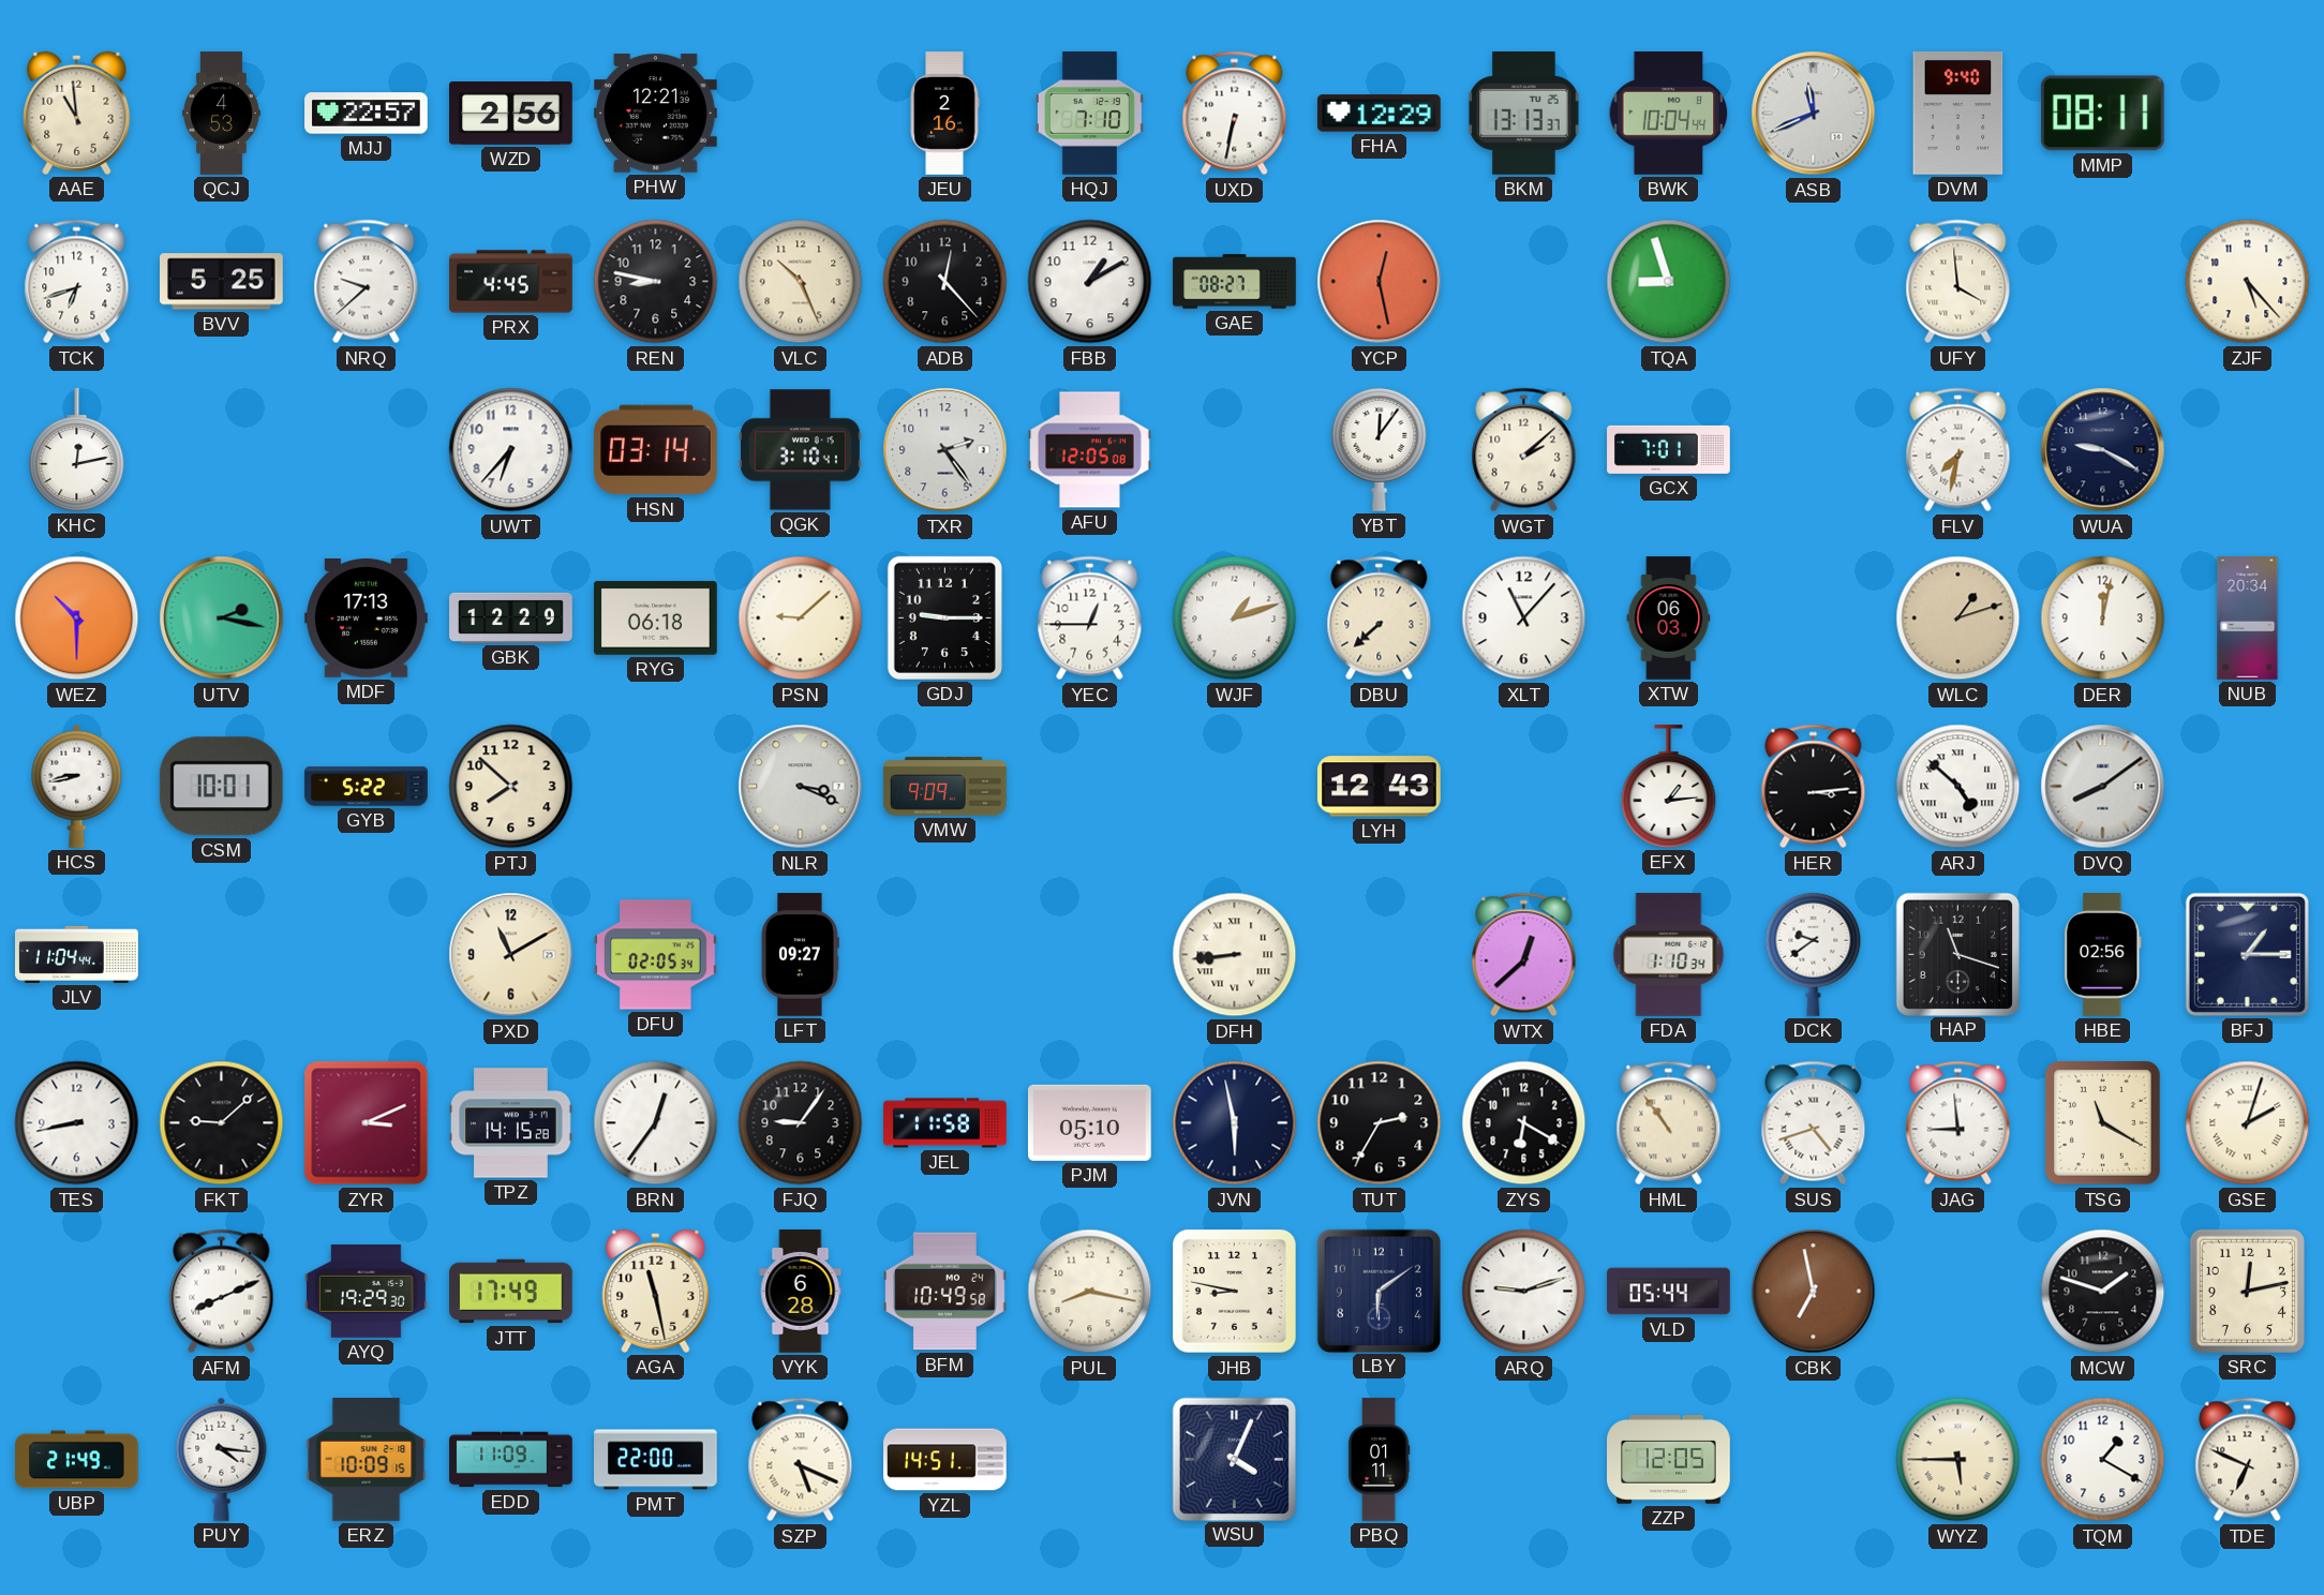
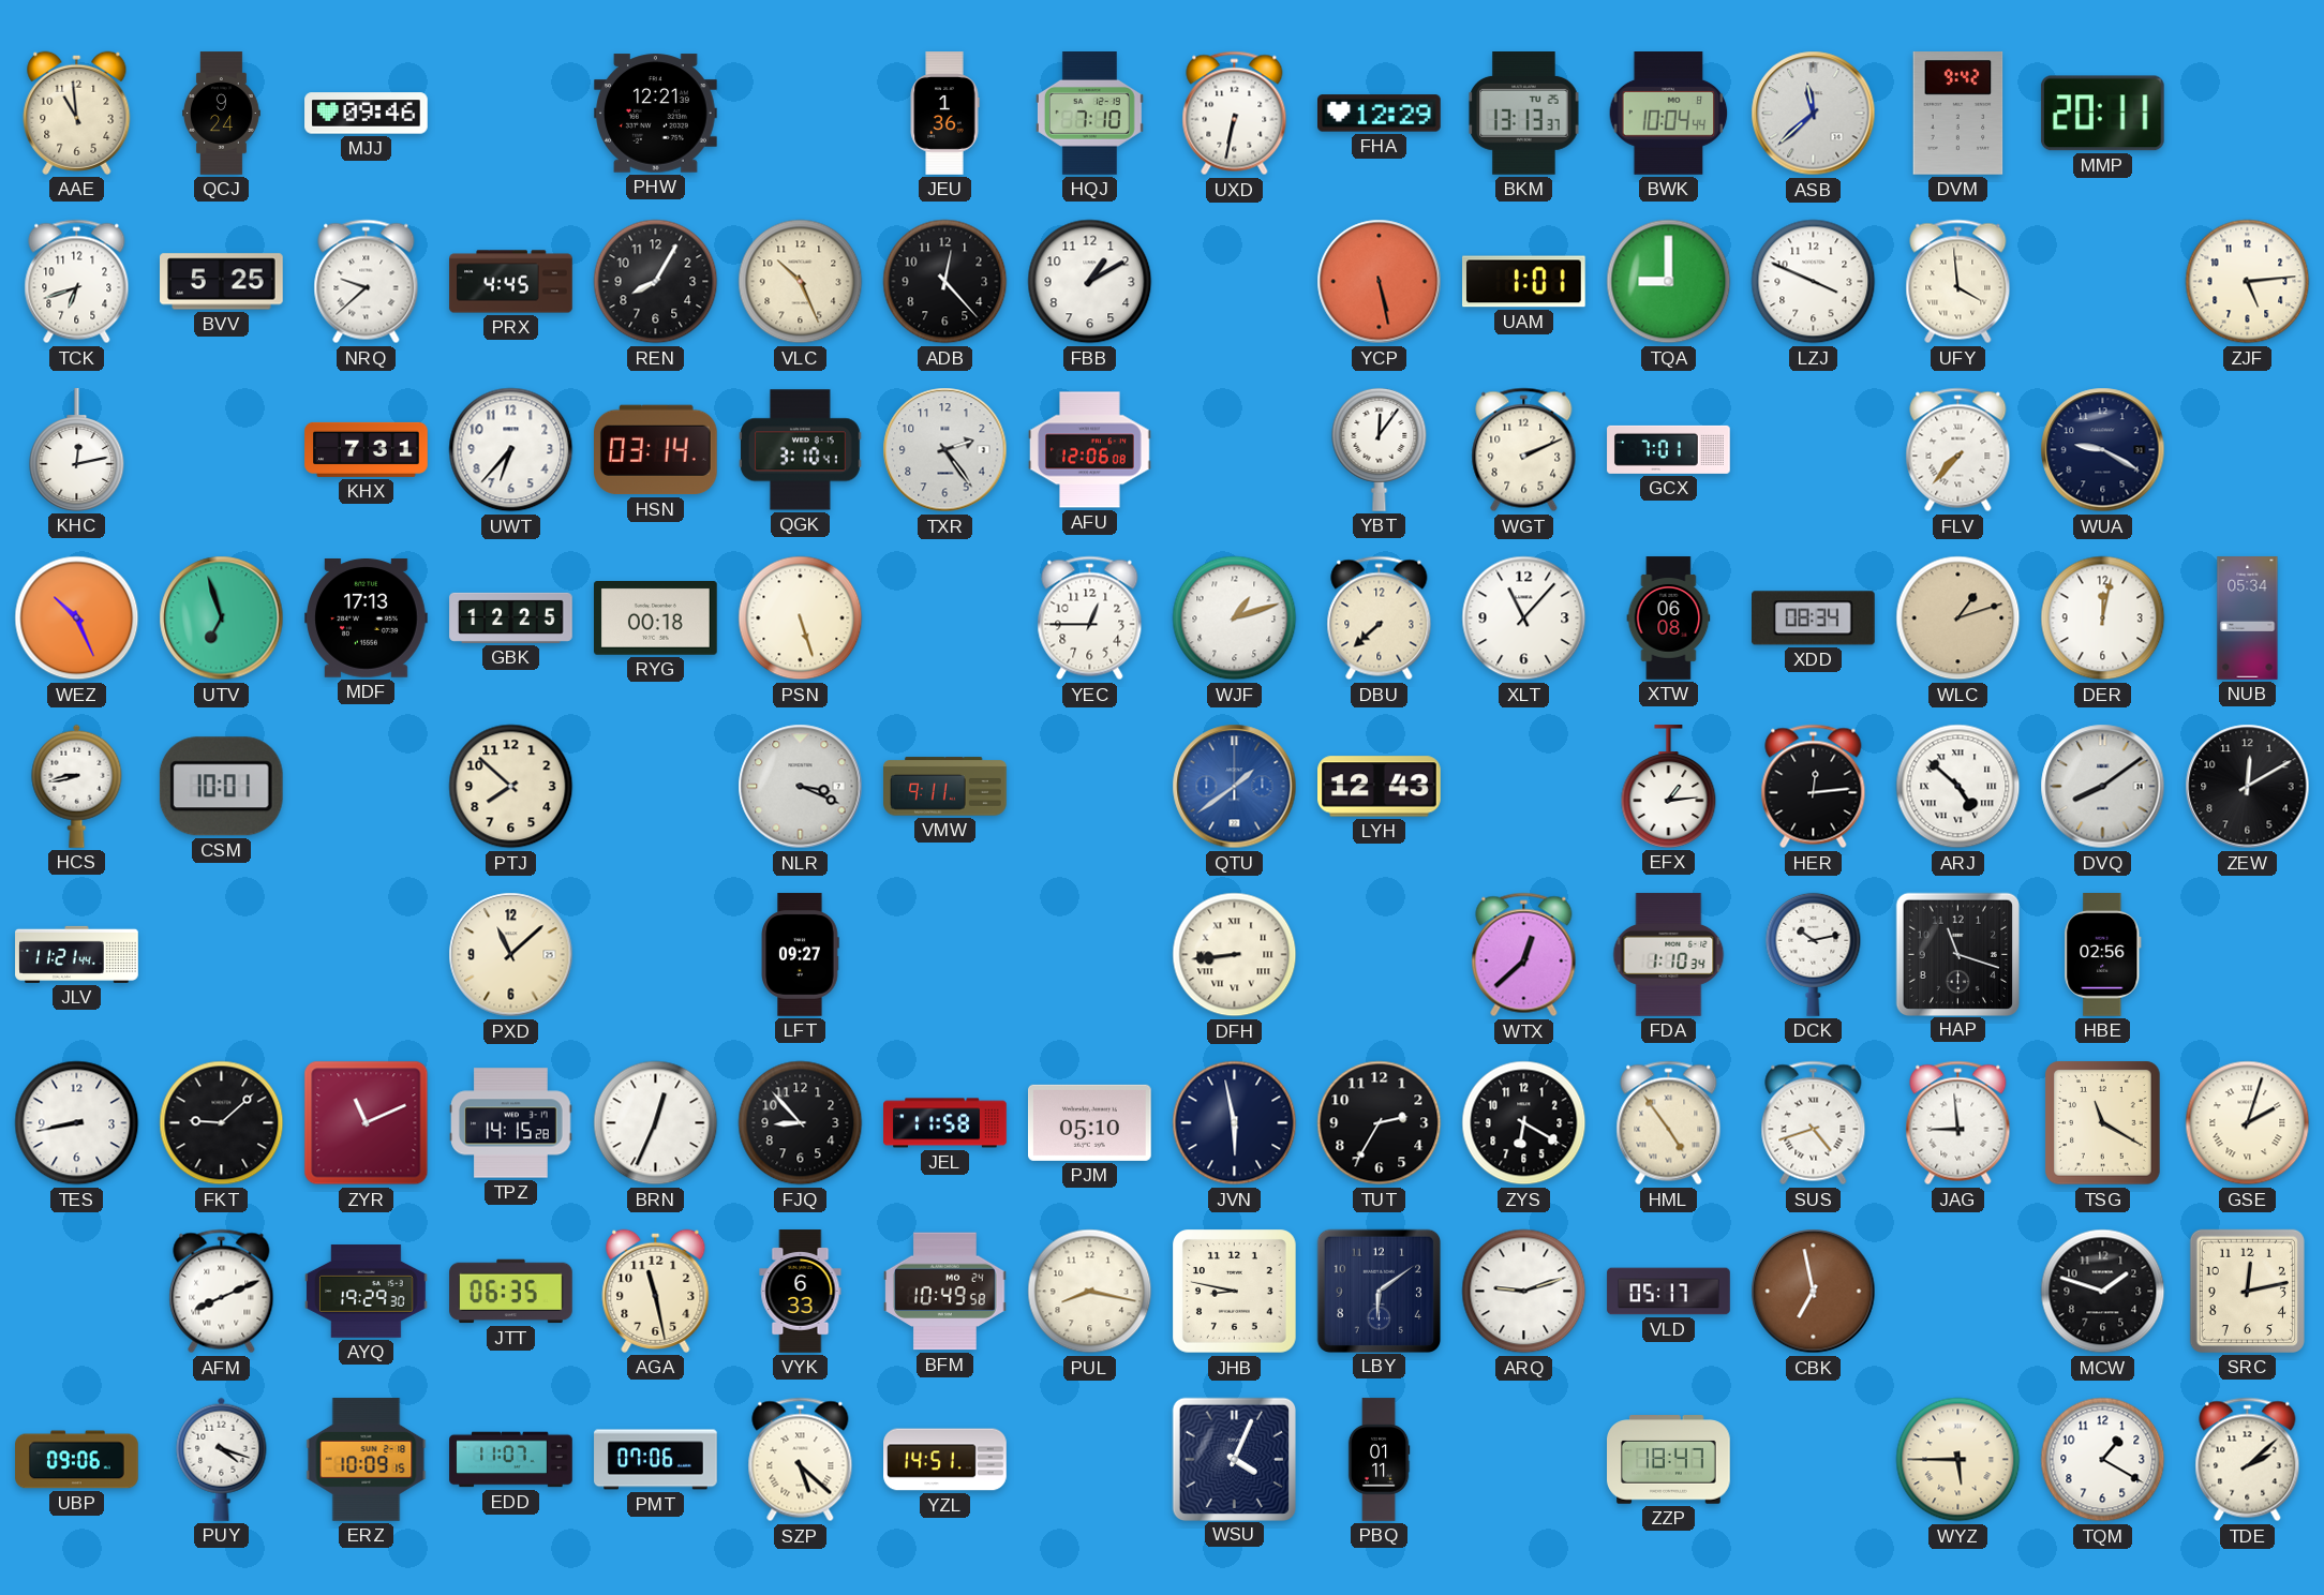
QCJ: 4:53 -> 9:24
MJJ: 22:57 -> 09:46
WZD: 2:56 -> none
JEU: 2:16 -> 1:36
ASB: 11:41 -> 11:38
DVM: 9:40 -> 9:42
MMP: 08:11 -> 20:11
REN: 8:47 -> 8:05
GAE: 08:27 -> none
YCP: 12:28 -> 5:28
UAM: none -> 1:01
TQA: 8:57 -> 9:00
LZJ: none -> 3:49
ZJF: 5:23 -> 5:14
KHX: none -> 7:31
AFU: 12:05 -> 12:06
WGT: 2:08 -> 2:11
FLV: 7:32 -> 7:37
WEZ: 10:30 -> 10:26
UTV: 2:17 -> 6:57
GBK: 12:29 -> 12:25
RYG: 06:18 -> 00:18
PSN: 9:08 -> 5:27
GDJ: 9:15 -> none
XTW: 06:03 -> 06:08
XDD: none -> 08:34
NUB: 20:34 -> 05:34
GYB: 5:22 -> none
VMW: 9:09 -> 9:11
QTU: none -> 1:39
HER: 3:14 -> 12:14
ZEW: none -> 12:10
JLV: 11:04 -> 11:21
PXD: 11:10 -> 11:08
DFU: 02:05 -> none
DCK: 9:39 -> 10:13
BFJ: 1:15 -> none
ZYR: 3:11 -> 11:11
BRN: 12:36 -> 12:34
FJQ: 9:06 -> 8:53
HML: 10:54 -> 4:54
JTT: 17:49 -> 06:35
VYK: 6:28 -> 6:33
VLD: 05:44 -> 05:17
UBP: 21:49 -> 09:06
PUY: 4:16 -> 4:18
EDD: 11:09 -> 11:07
PMT: 22:00 -> 07:06
SZP: 5:19 -> 5:22
ZZP: 12:05 -> 18:47
TDE: 6:49 -> 2:08
